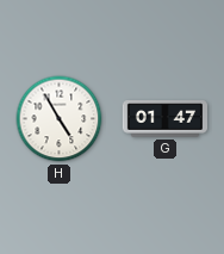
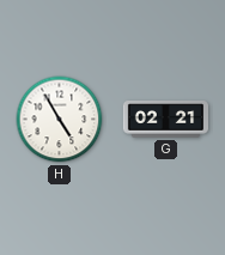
G: 01:47 -> 02:21
